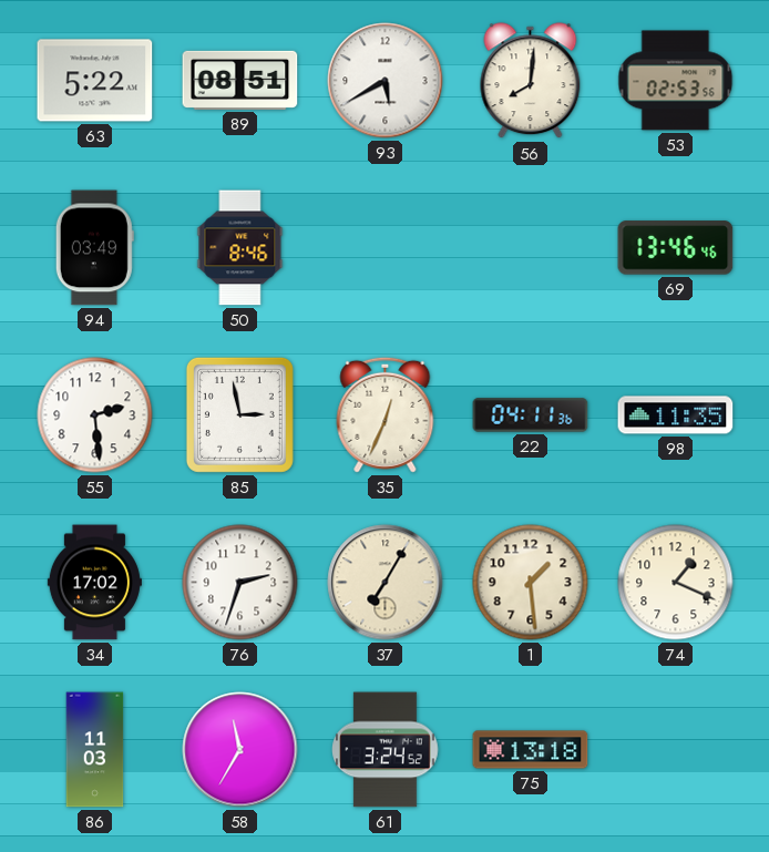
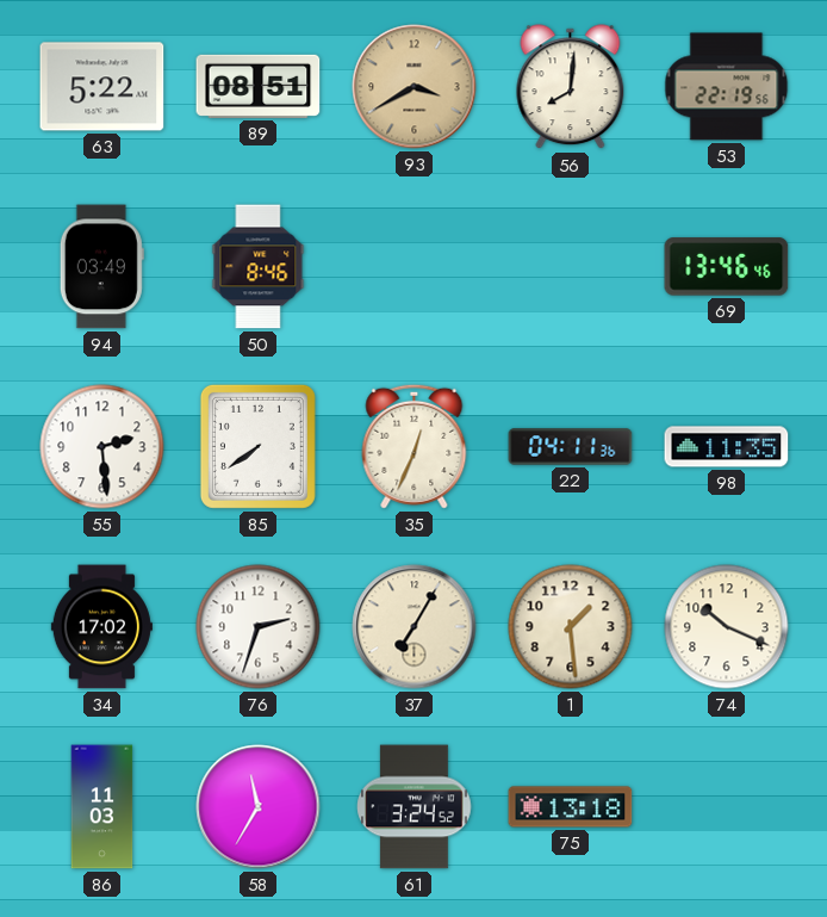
93: 5:40 -> 3:40
93 dial: white -> champagne
53: 02:53 -> 22:19
85: 2:58 -> 7:39
74: 1:19 -> 10:19
